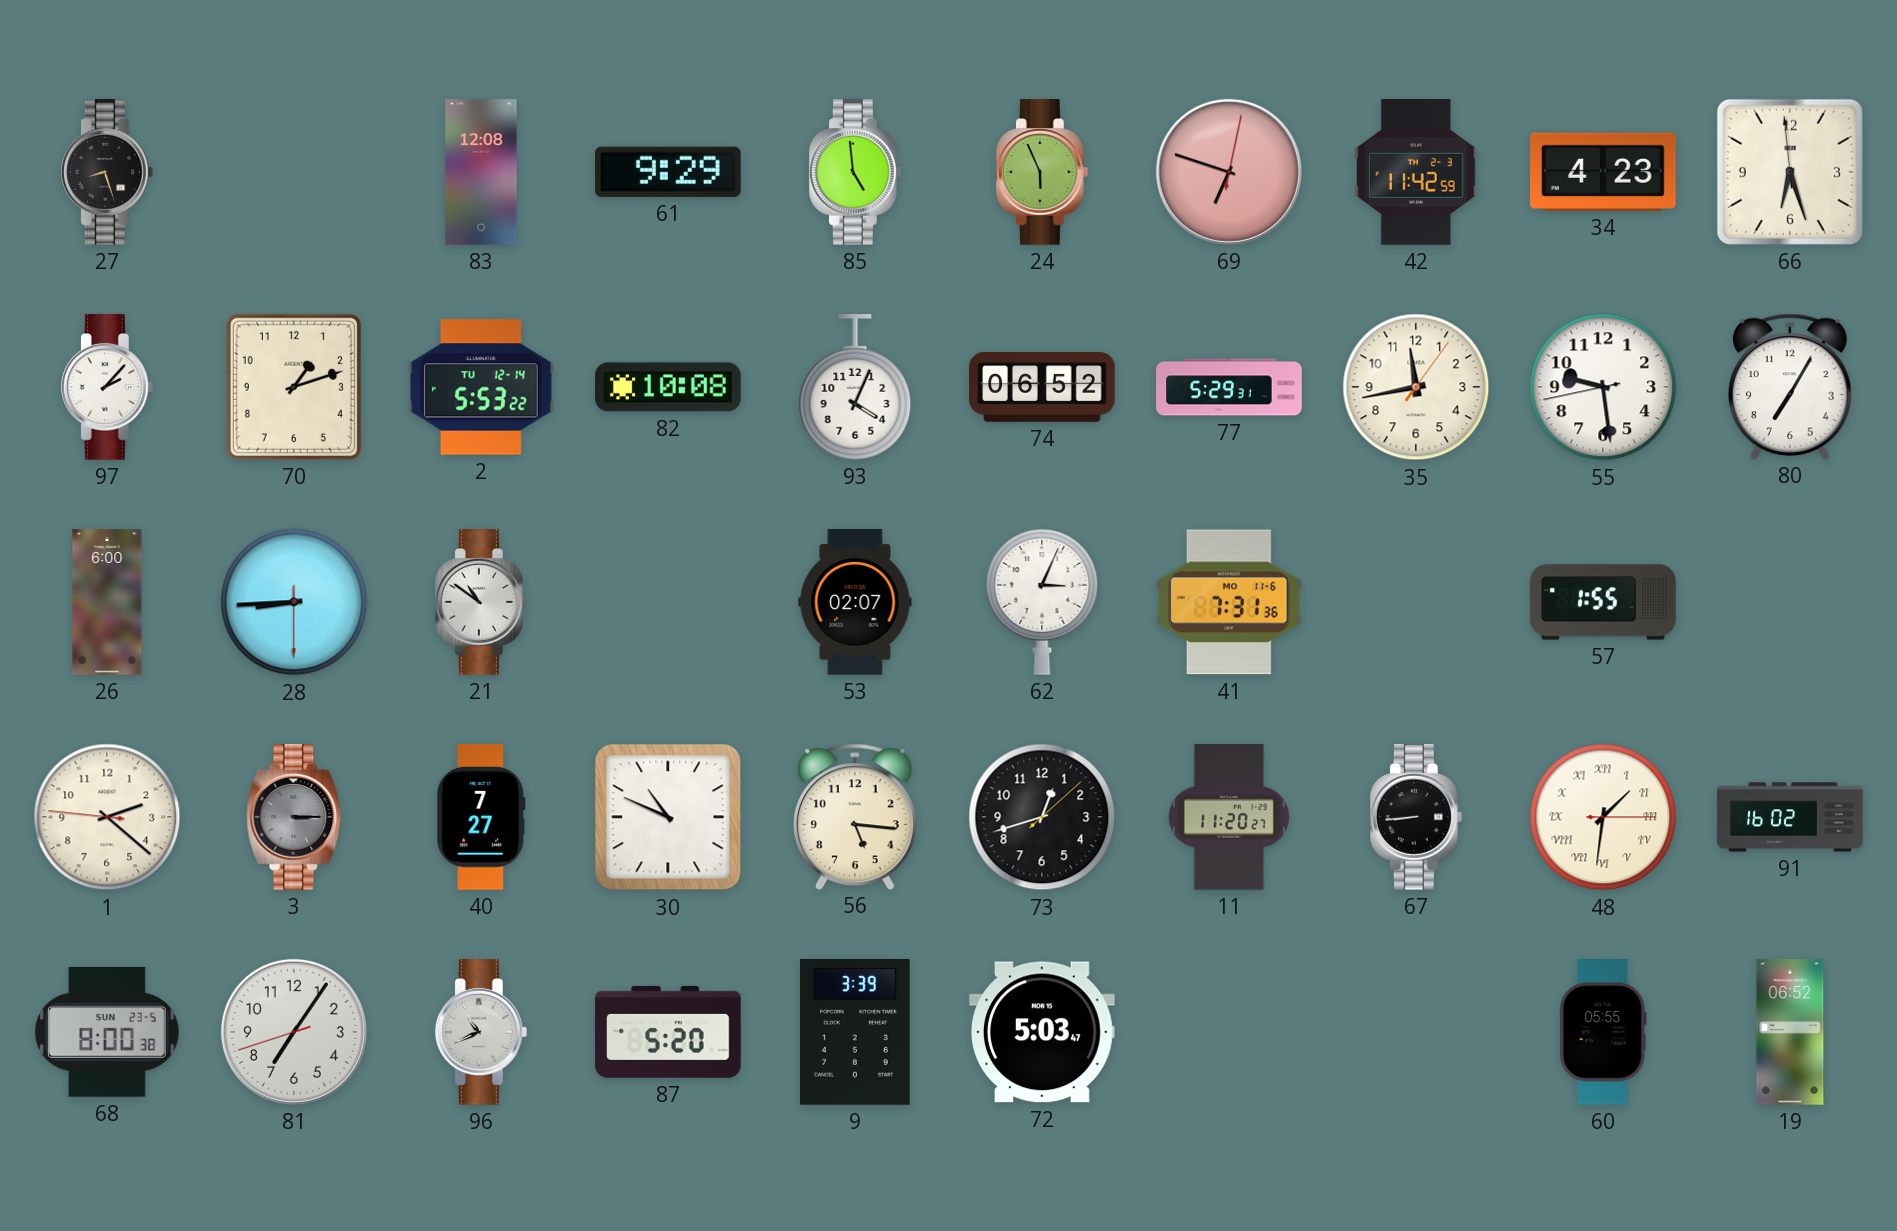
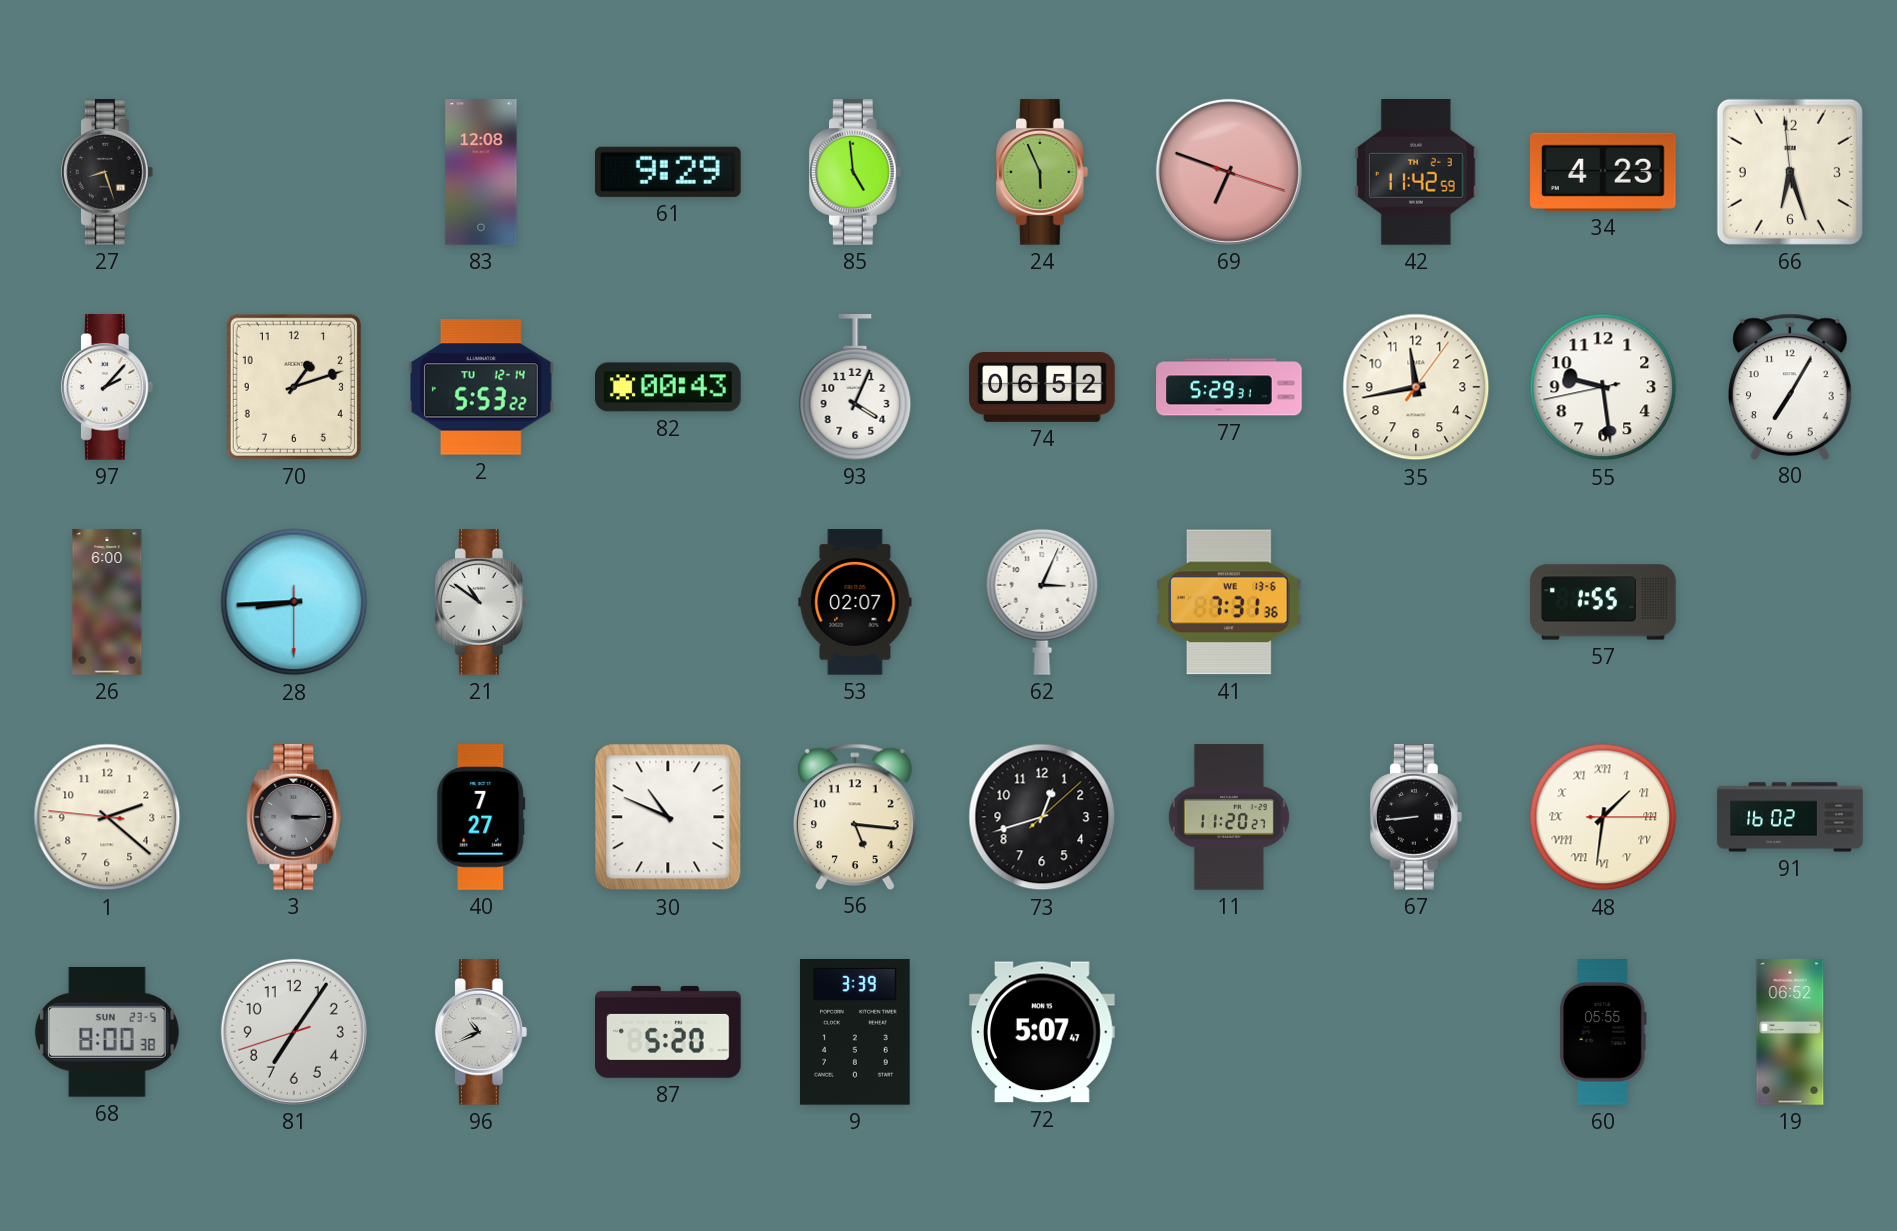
69: 6:48:02 -> 6:48:18
82: 10:08 -> 00:43
41 date: MO 11-6 -> WE 13-6
72: 5:03 -> 5:07
